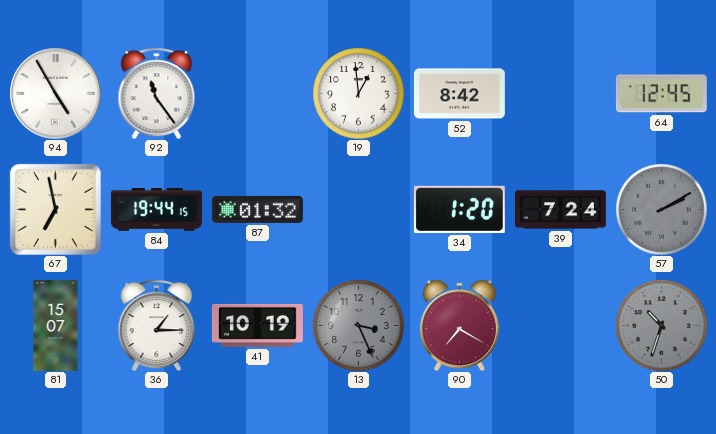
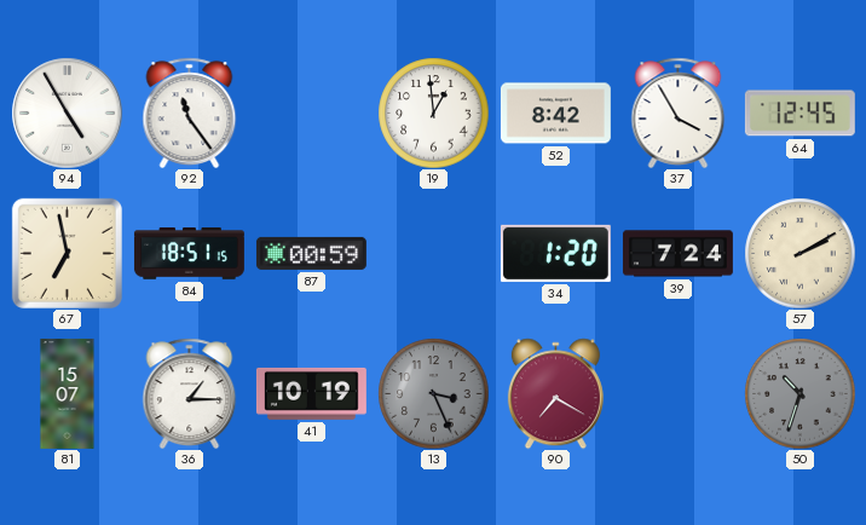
37: none -> 3:55
84: 19:44 -> 18:51
87: 01:32 -> 00:59
57 dial: grey -> cream
